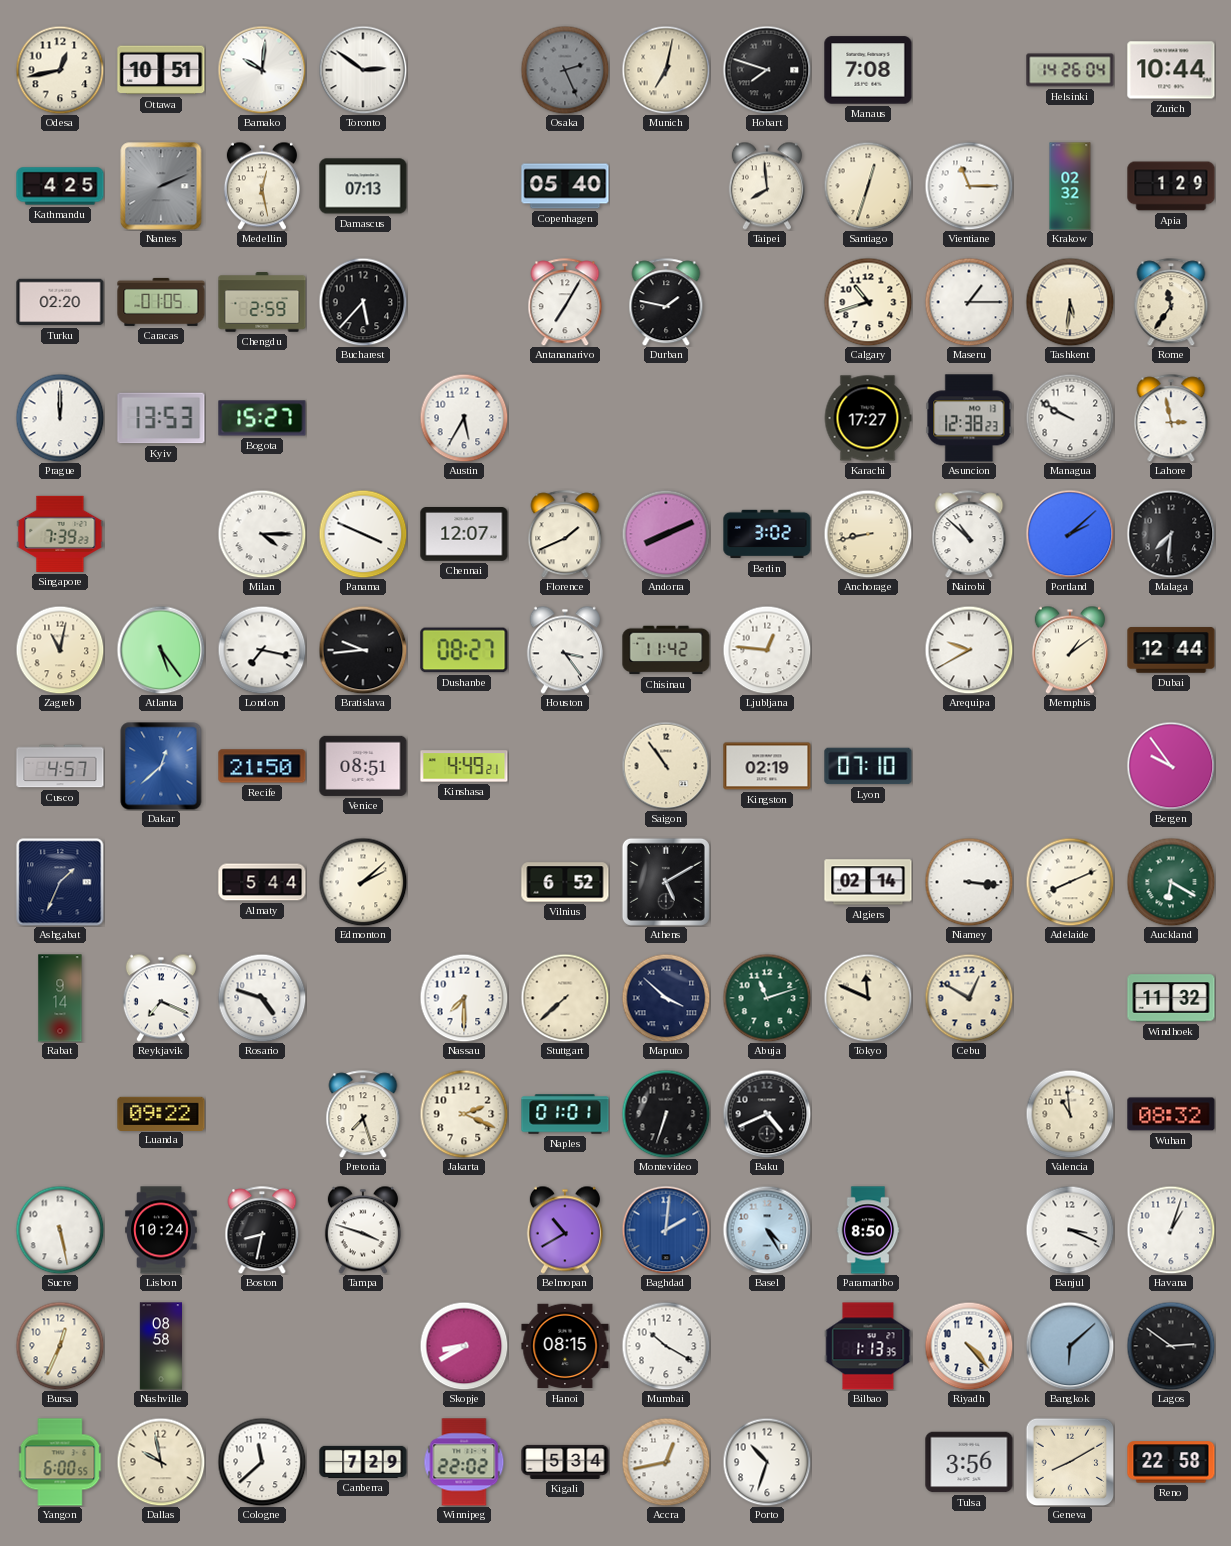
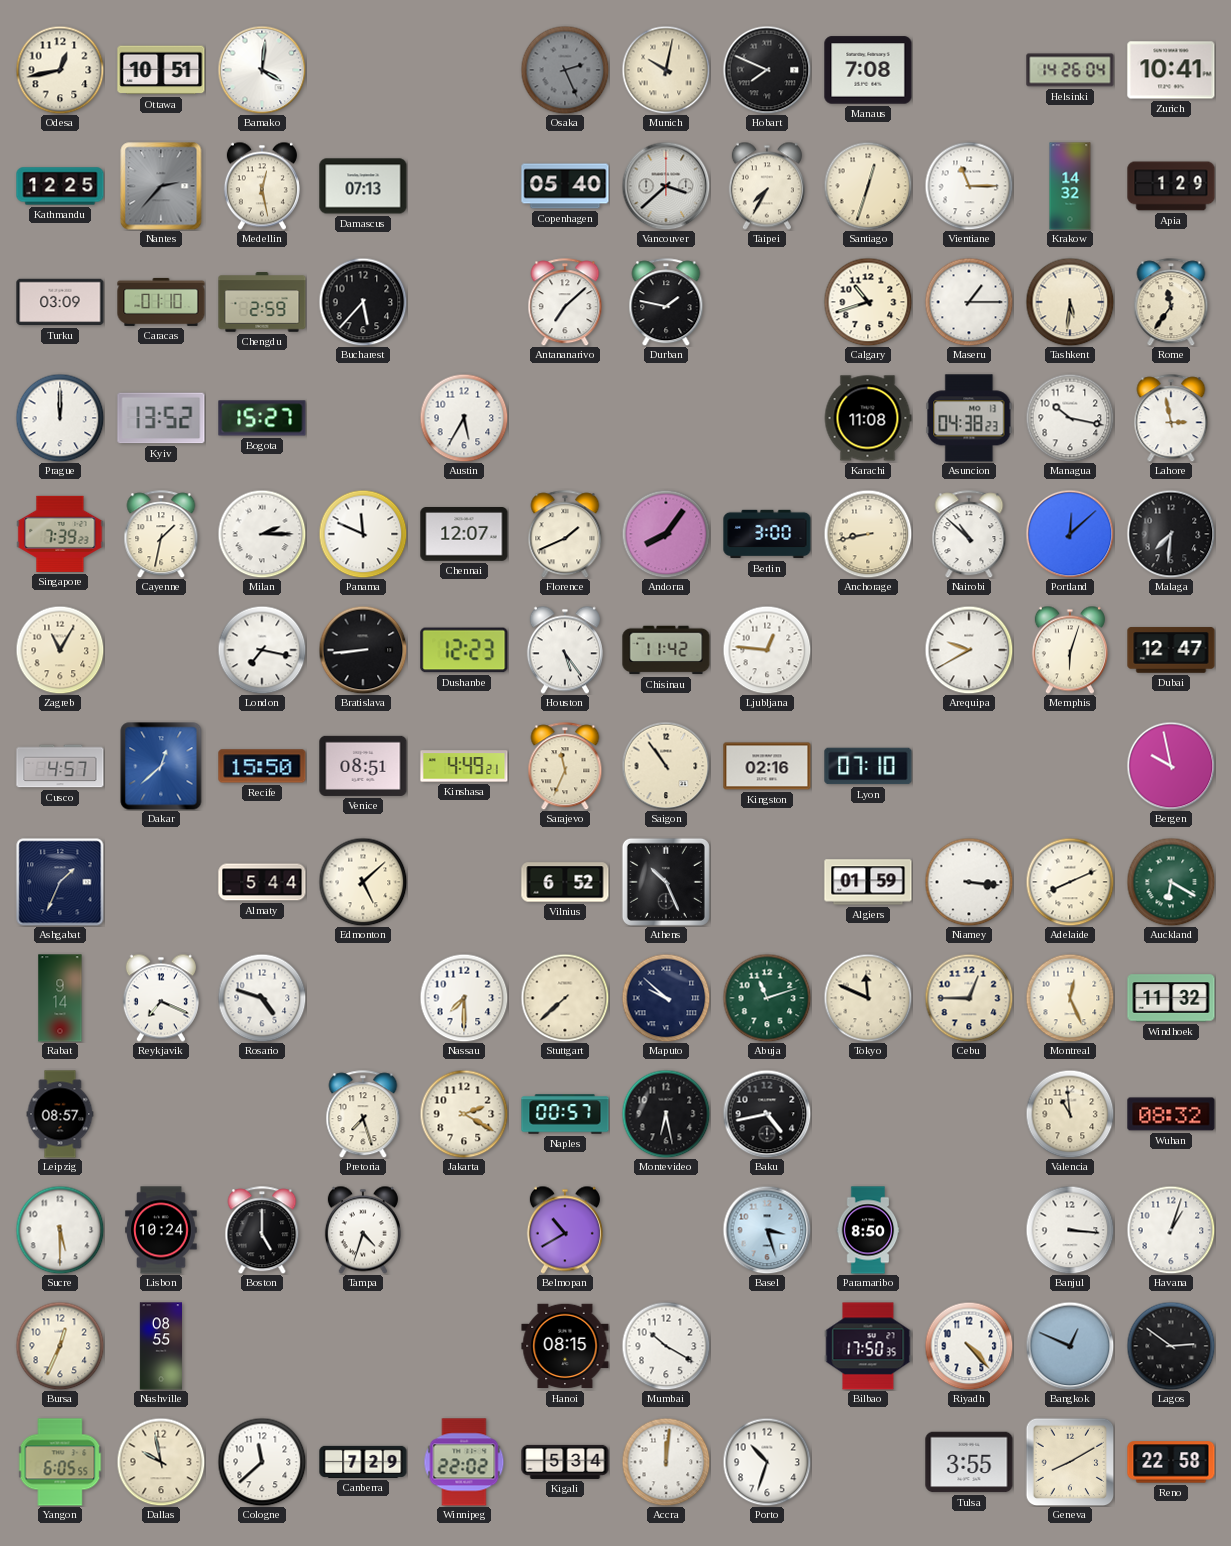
Bamako: 10:01 -> 4:01
Toronto: 2:51 -> none
Munich: 7:02 -> 10:02
Hobart: 7:48 -> 7:49
Zurich: 10:44 -> 10:41
Kathmandu: 4:25 -> 12:25
Nantes: 2:11 -> 2:37
Vancouver: none -> 3:38
Taipei: 7:59 -> 7:35
Krakow: 02:32 -> 14:32
Turku: 02:20 -> 03:09
Caracas: 01:05 -> 01:10
Antananarivo: 7:05 -> 7:08
Kyiv: 13:53 -> 13:52
Karachi: 17:27 -> 11:08
Asuncion: 12:38 -> 04:38
Managua: 9:50 -> 10:17
Cayenne: none -> 1:32
Milan: 4:15 -> 2:15
Panama: 3:49 -> 11:49
Andorra: 8:11 -> 8:06
Berlin: 3:02 -> 3:00
Portland: 2:08 -> 12:08
Zagreb: 11:02 -> 11:05
Atlanta: 5:24 -> none
Bratislava: 9:44 -> 8:44
Dushanbe: 08:27 -> 12:23
Houston: 3:24 -> 5:24
Memphis: 1:09 -> 6:03
Dubai: 12:44 -> 12:47
Recife: 21:50 -> 15:50
Sarajevo: none -> 11:34
Kingston: 02:19 -> 02:16
Bergen: 9:54 -> 9:58
Edmonton: 2:08 -> 5:08
Athens: 5:10 -> 10:26
Algiers: 02:14 -> 01:59
Maputo: 3:52 -> 9:52
Cebu: 12:50 -> 12:45
Montreal: none -> 12:26
Leipzig: none -> 08:57
Luanda: 09:22 -> none
Jakarta: 2:19 -> 2:20
Naples: 01:01 -> 00:57
Montevideo: 6:33 -> 6:28
Baku: 4:41 -> 4:43
Sucre: 5:28 -> 5:30
Boston: 8:32 -> 5:00
Tampa: 3:48 -> 4:33
Baghdad: 2:01 -> none
Basel: 4:25 -> 3:27
Banjul: 3:19 -> 3:16
Nashville: 08:58 -> 08:55
Skopje: 8:40 -> none
Bilbao: 1:13 -> 17:50
Bangkok: 6:08 -> 12:49
Yangon: 6:00 -> 6:05
Accra: 12:43 -> 12:01
Tulsa: 3:56 -> 3:55
